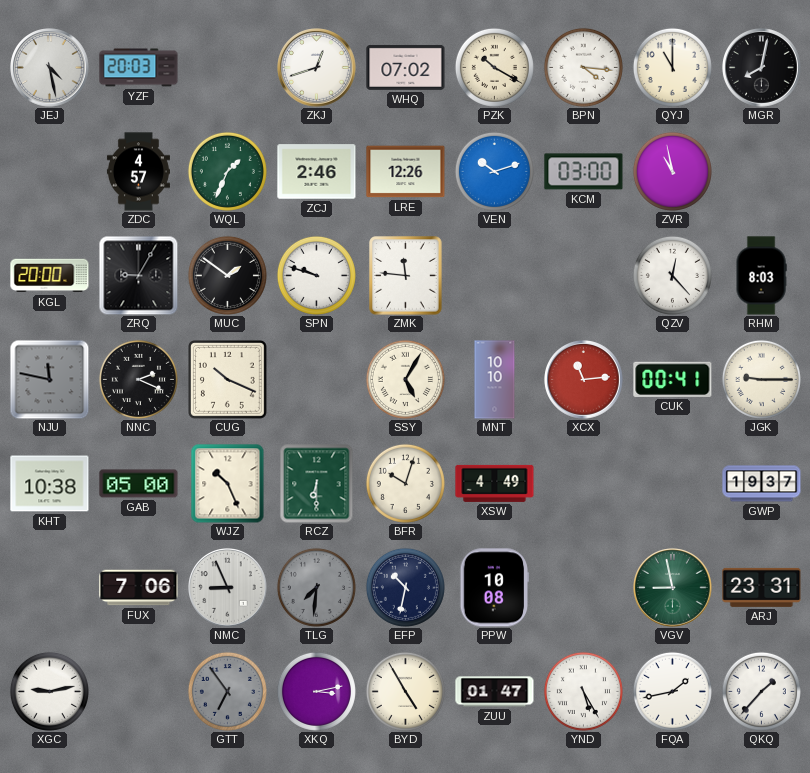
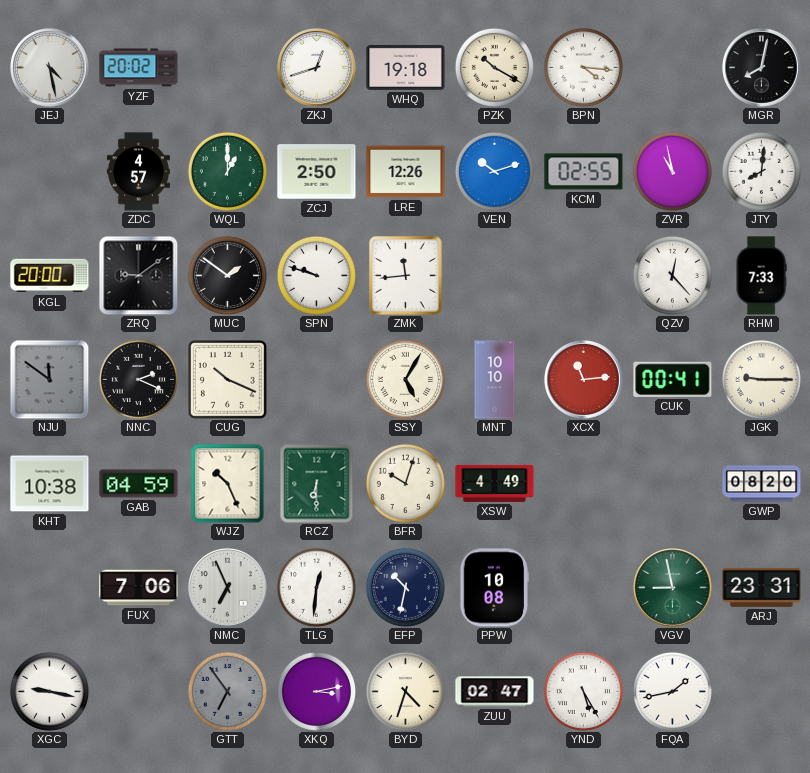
YZF: 20:03 -> 20:02
WHQ: 07:02 -> 19:18
QYJ: 11:00 -> none
WQL: 1:34 -> 1:00
ZCJ: 2:46 -> 2:50
KCM: 03:00 -> 02:55
JTY: none -> 8:01
ZRQ: 9:05 -> 9:09
ZMK: 11:46 -> 11:44
RHM: 8:03 -> 7:33
NJU: 11:47 -> 11:51
GAB: 05:00 -> 04:59
GWP: 19:37 -> 08:20
NMC: 8:56 -> 6:56
TLG: 7:31 -> 12:31
TLG dial: grey -> white
XGC: 9:13 -> 9:17
BYD: 4:55 -> 4:33
ZUU: 01:47 -> 02:47
QKQ: 1:37 -> none
